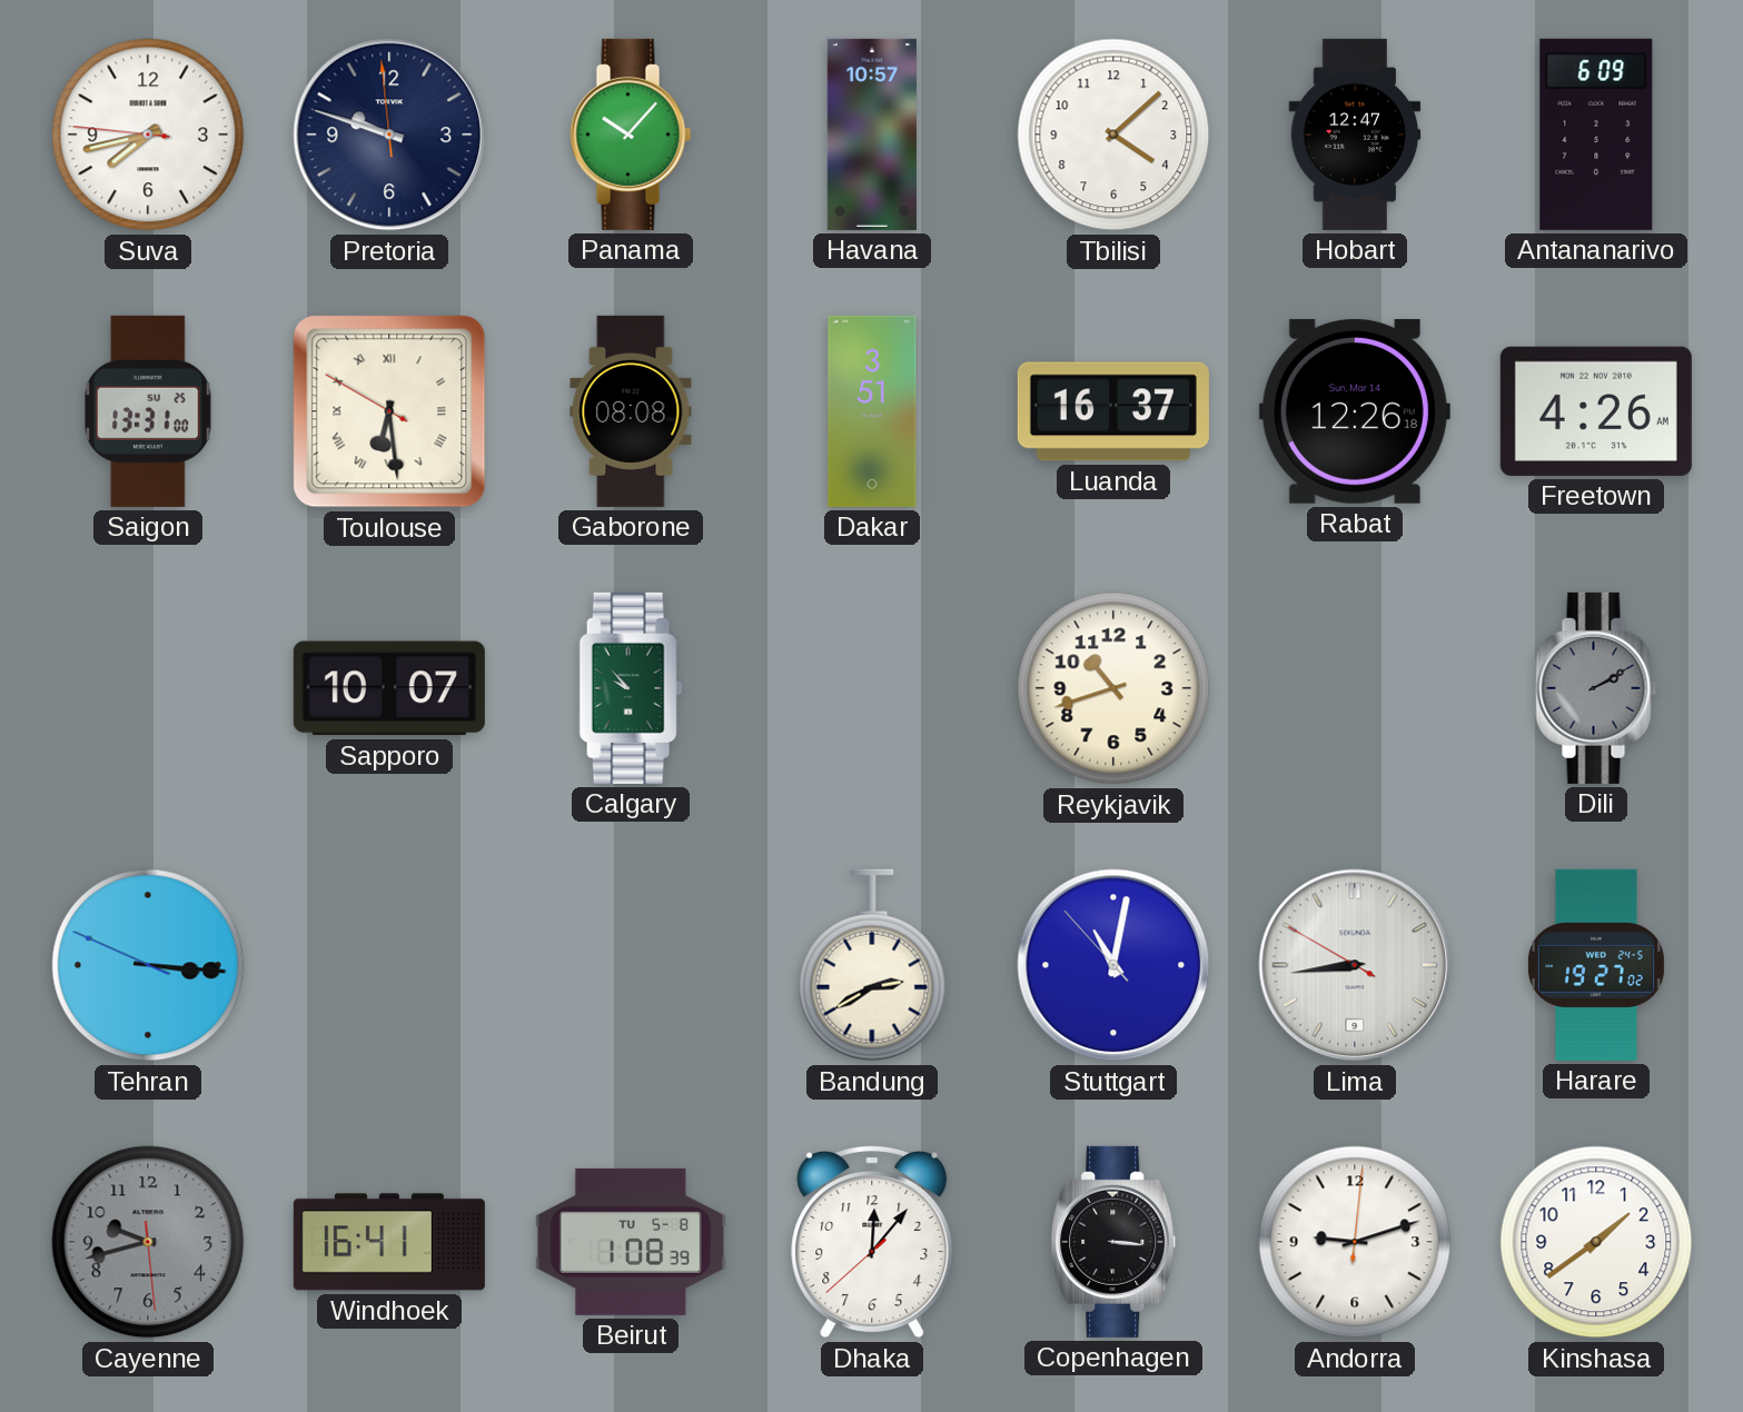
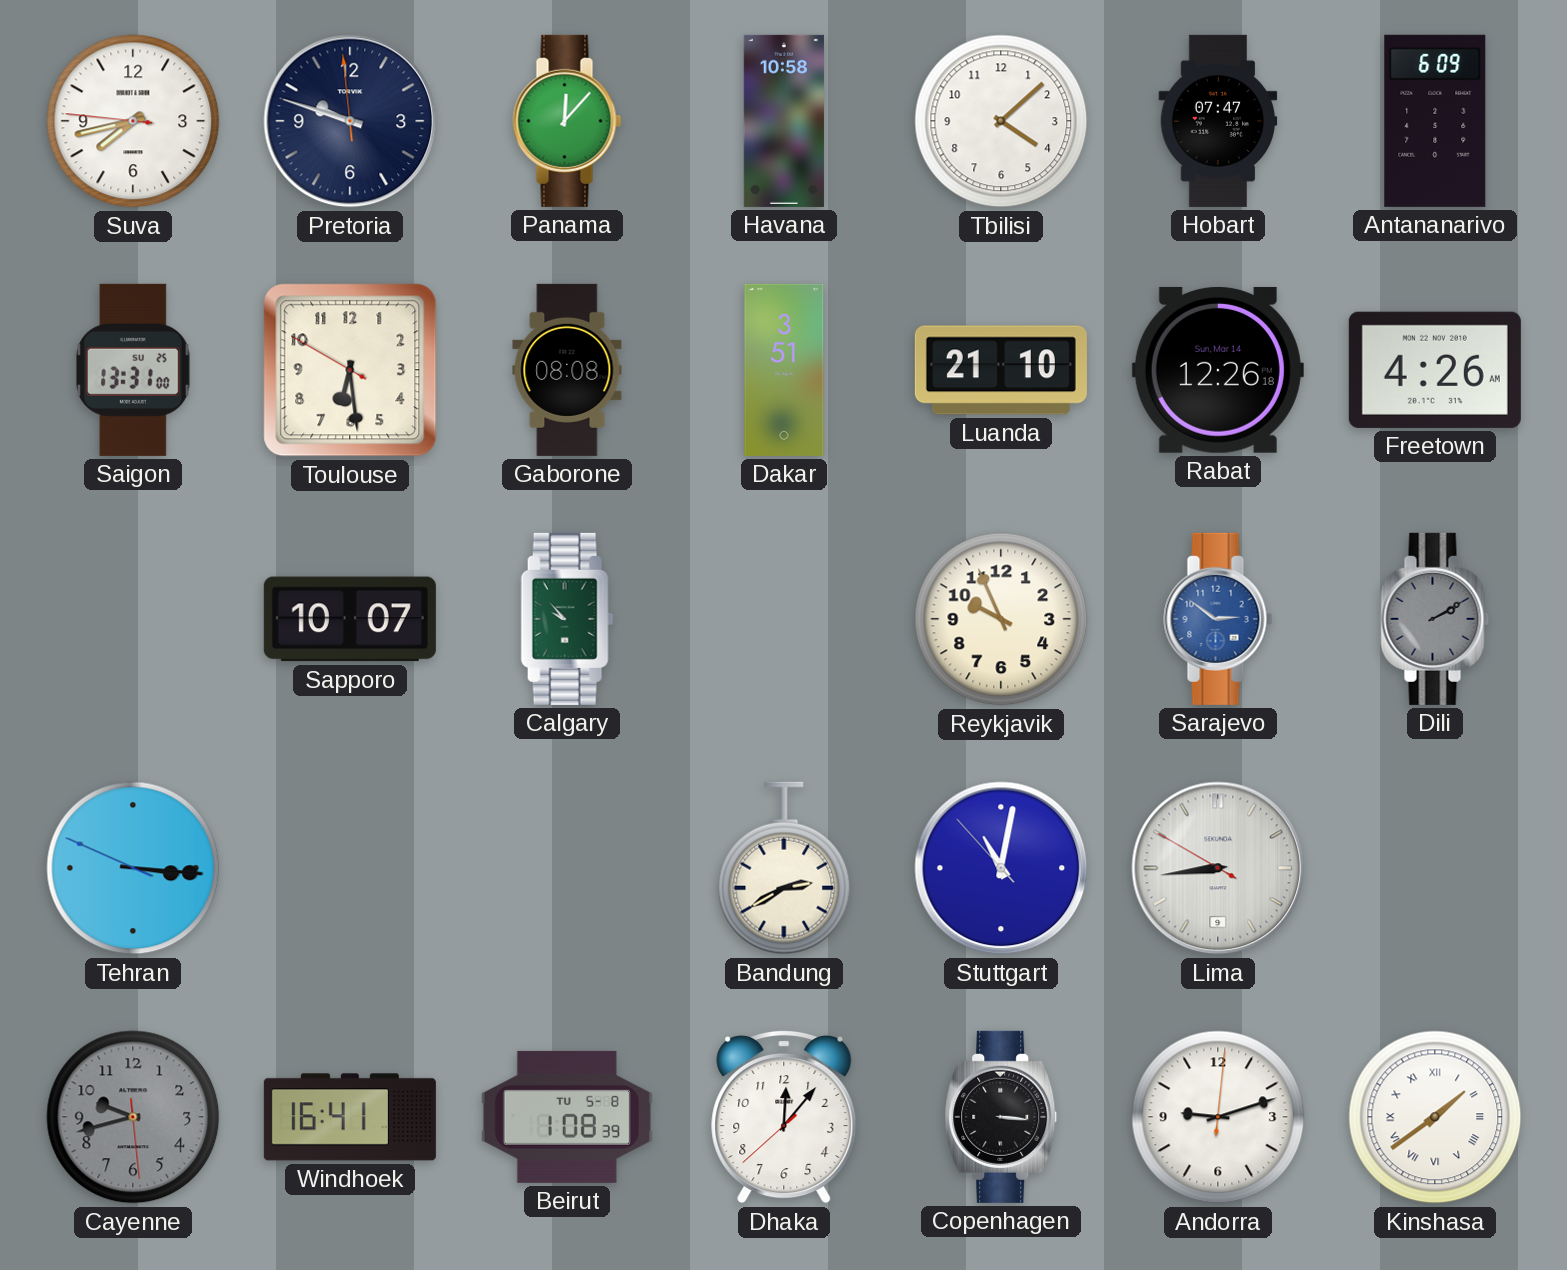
Panama: 10:07 -> 12:07
Havana: 10:57 -> 10:58
Hobart: 12:47 -> 07:47
Toulouse numerals: Roman -> Arabic
Luanda: 16:37 -> 21:10
Reykjavik: 10:42 -> 9:56
Sarajevo: none -> 2:51
Harare: 19:27 -> none
Kinshasa numerals: Arabic -> Roman
